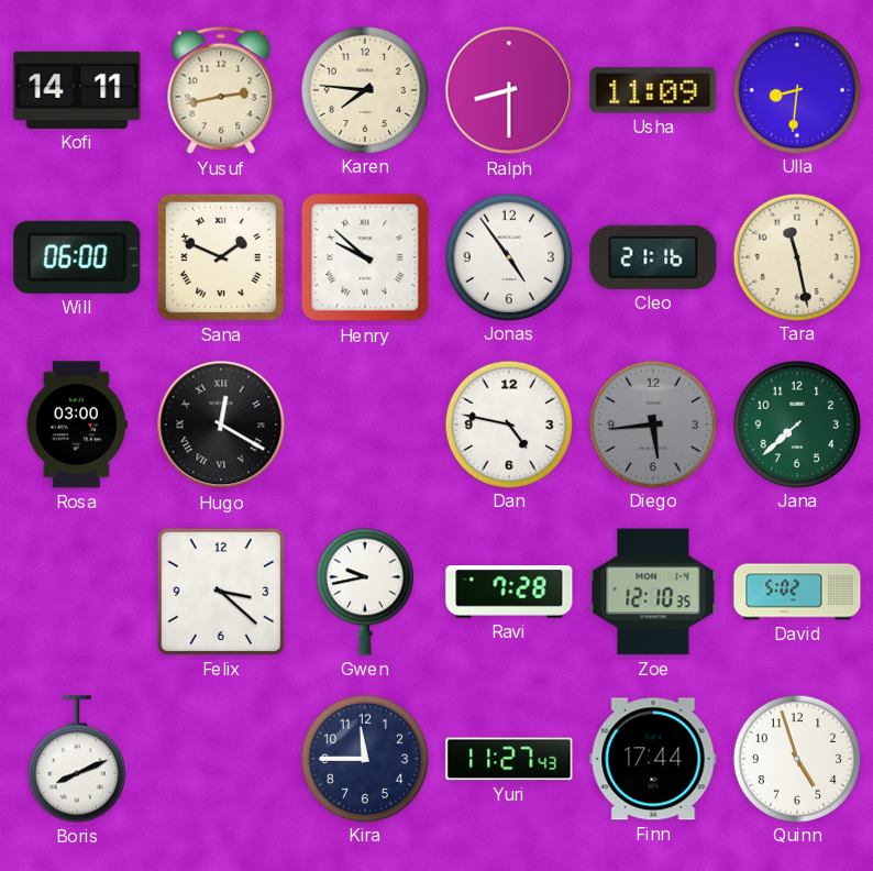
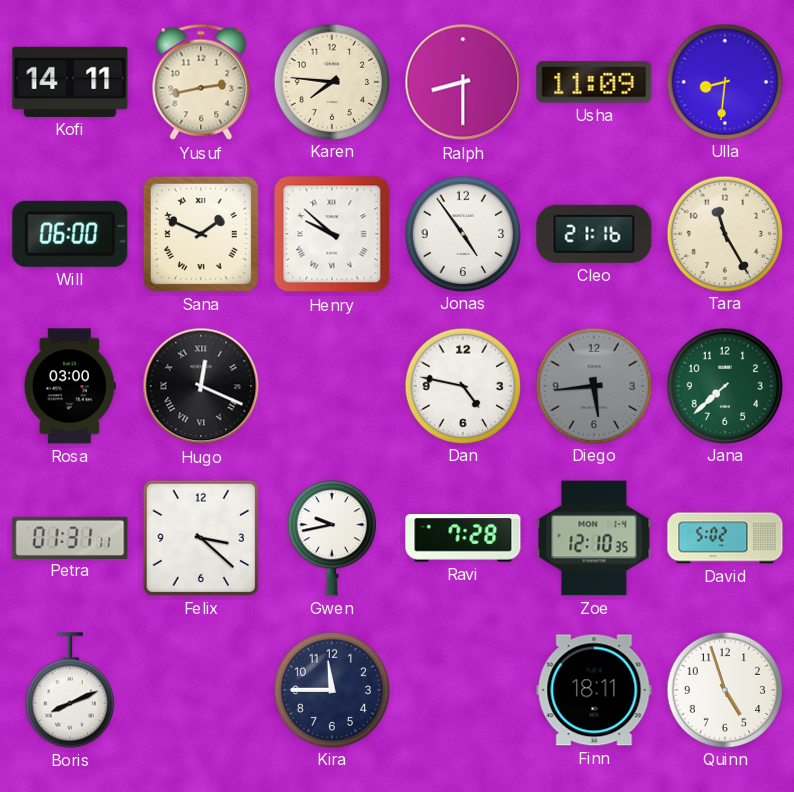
Tara: 11:28 -> 11:25
Hugo: 12:20 -> 12:19
Petra: none -> 01:31
Yuri: 11:27 -> none
Finn: 17:44 -> 18:11
